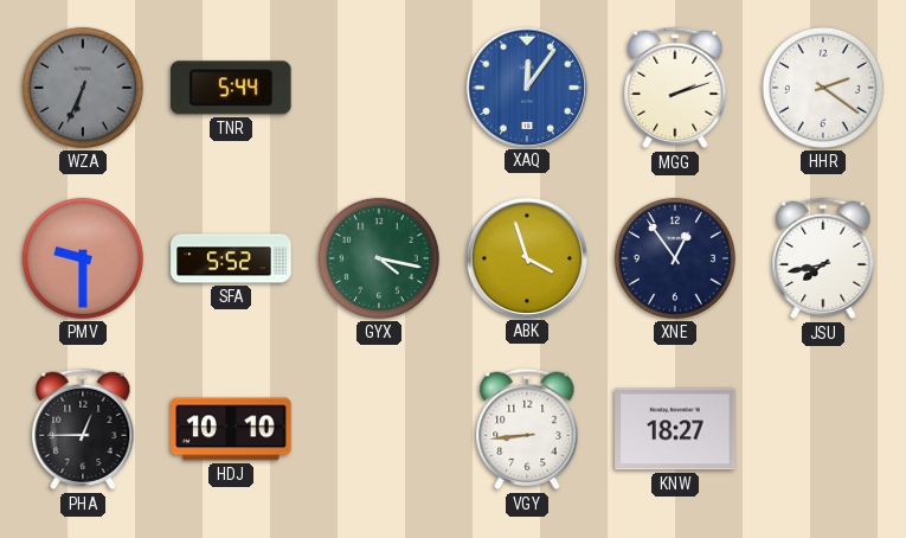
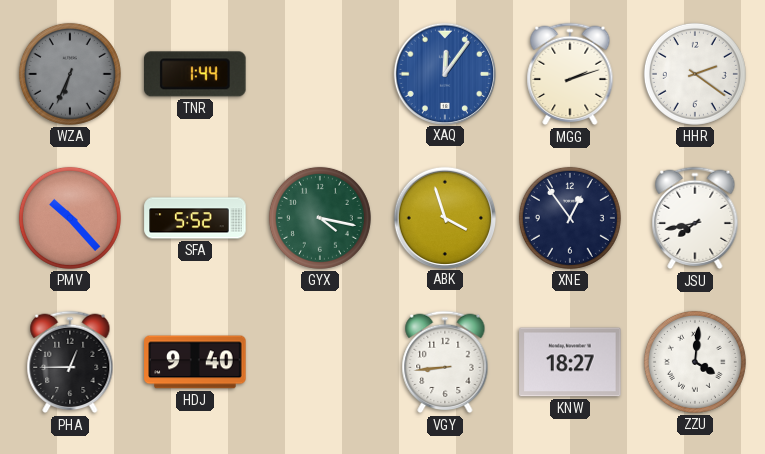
TNR: 5:44 -> 1:44
PMV: 9:30 -> 10:23
HDJ: 10:10 -> 9:40
ZZU: none -> 4:01
